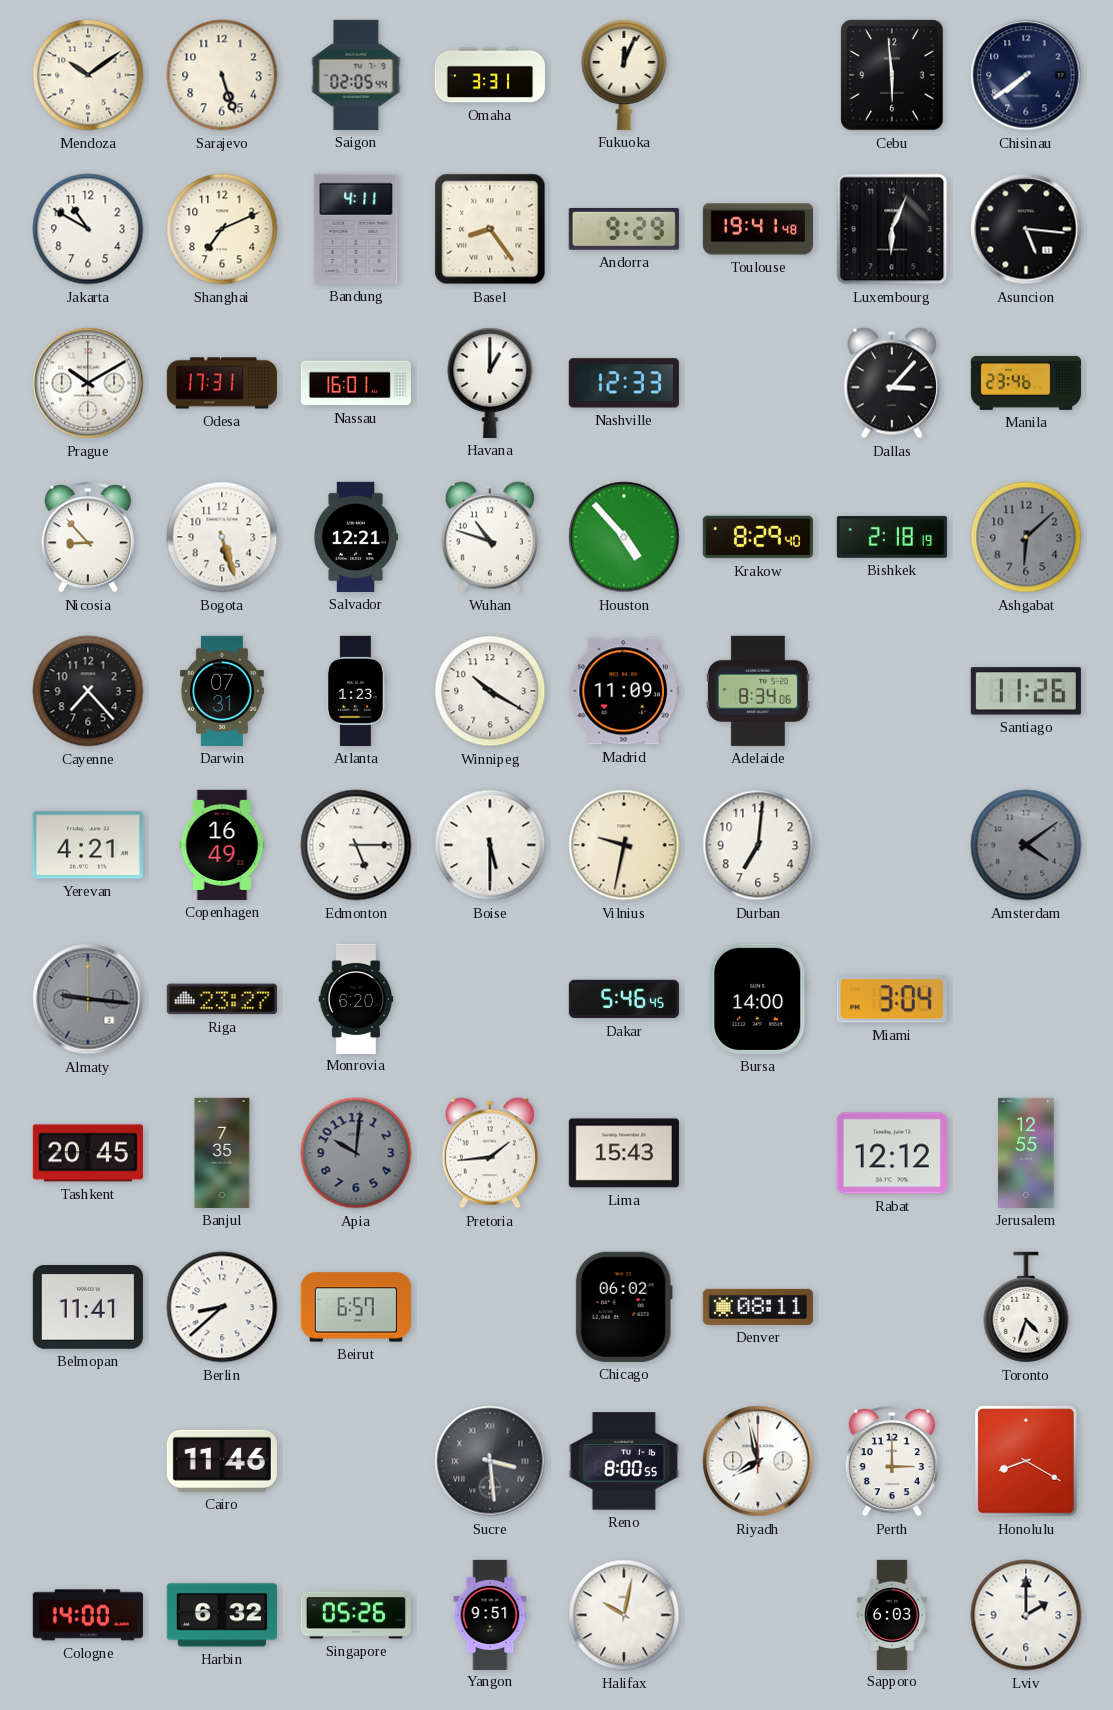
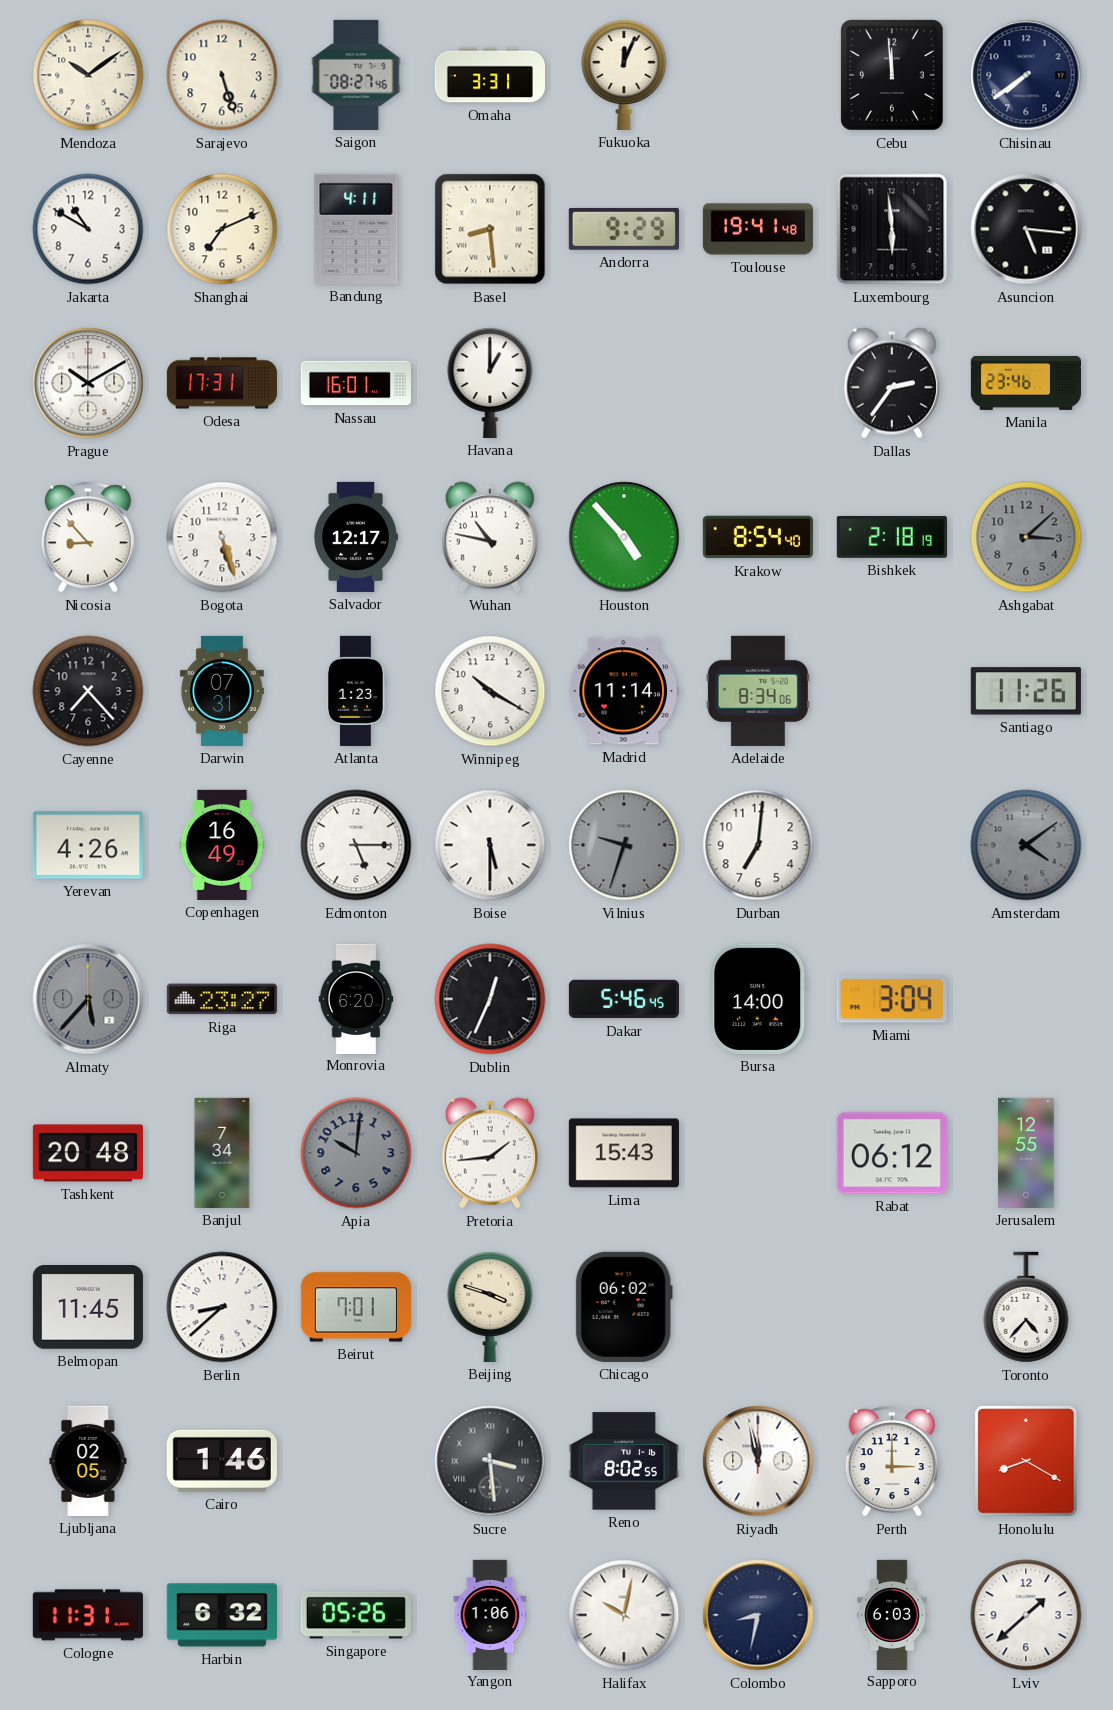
Saigon: 02:05 -> 08:27
Cebu: 5:59 -> 11:59
Basel: 8:24 -> 8:29
Luxembourg: 6:04 -> 5:59
Nashville: 12:33 -> none
Dallas: 3:07 -> 2:36
Salvador: 12:21 -> 12:17
Wuhan: 10:48 -> 10:47
Krakow: 8:29 -> 8:54
Ashgabat: 6:08 -> 3:08
Madrid: 11:09 -> 11:14
Yerevan: 4:21 -> 4:26
Vilnius: 9:32 -> 9:33
Vilnius dial: cream -> grey
Almaty: 9:16 -> 5:37
Dublin: none -> 12:34
Tashkent: 20:45 -> 20:48
Banjul: 7:35 -> 7:34
Rabat: 12:12 -> 06:12
Belmopan: 11:41 -> 11:45
Beirut: 6:57 -> 7:01
Beijing: none -> 3:48
Denver: 08:11 -> none
Toronto: 4:33 -> 4:37
Ljubljana: none -> 02:05
Cairo: 11:46 -> 1:46
Reno: 8:00 -> 8:02
Riyadh: 7:58 -> 11:58
Cologne: 14:00 -> 11:31
Yangon: 9:51 -> 1:06
Colombo: none -> 8:32
Lviv: 2:00 -> 1:38
